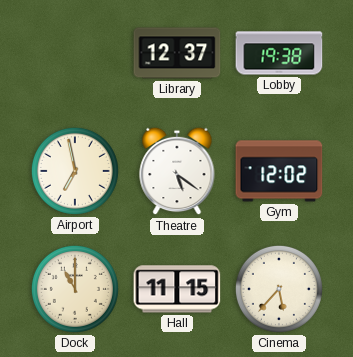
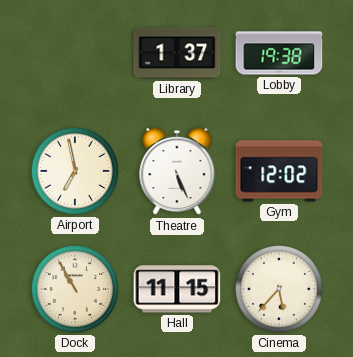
Library: 12:37 -> 1:37
Theatre: 5:21 -> 5:26
Dock: 11:00 -> 10:55
